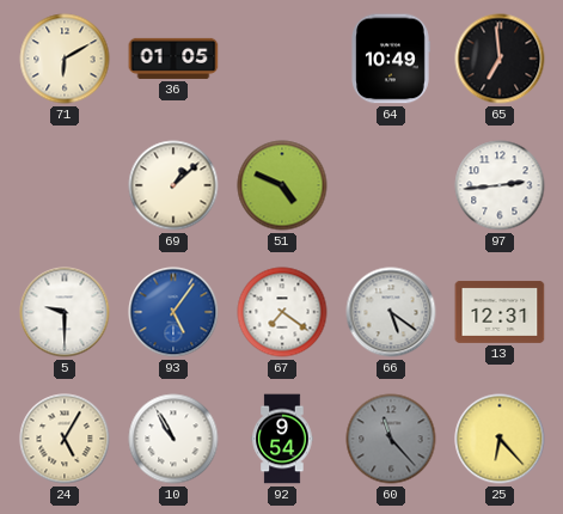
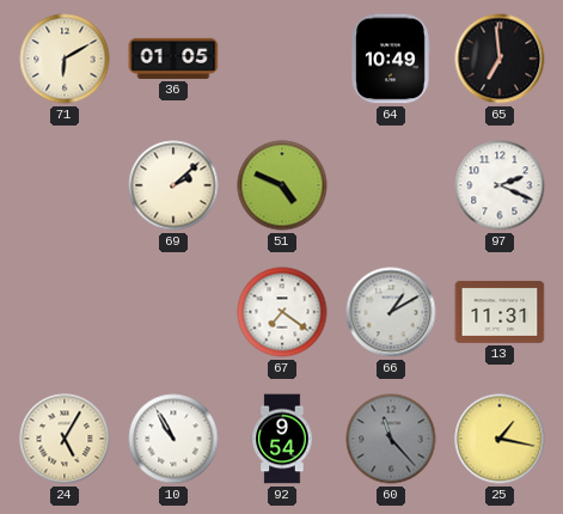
69: 1:08 -> 2:08
97: 2:44 -> 2:19
5: 9:30 -> none
93: 5:06 -> none
66: 5:21 -> 1:10
13: 12:31 -> 11:31
25: 6:23 -> 1:17
